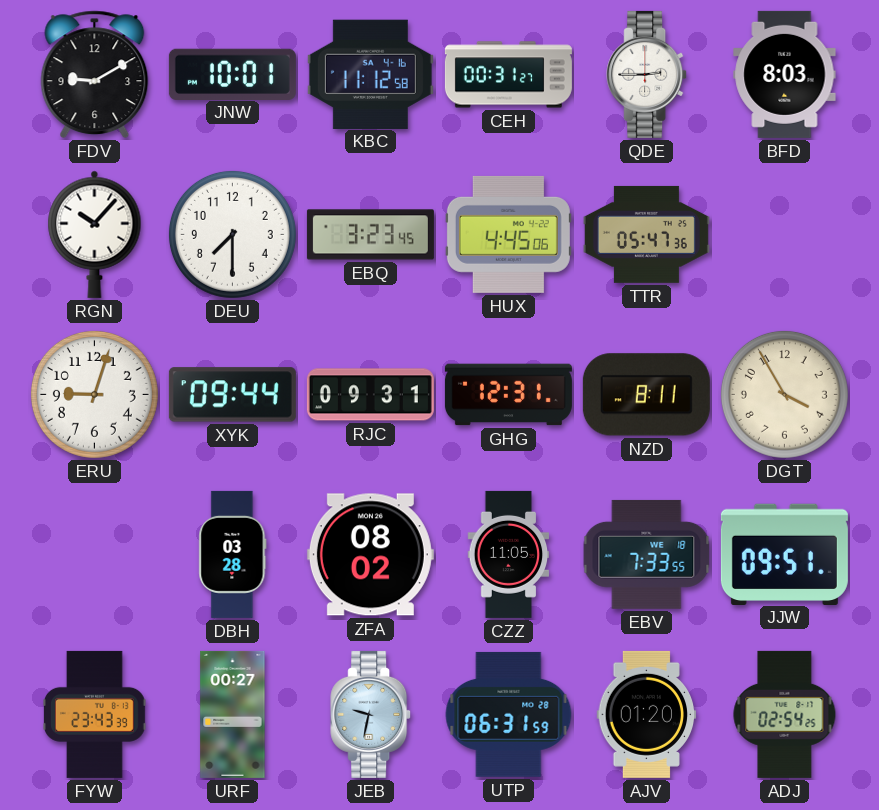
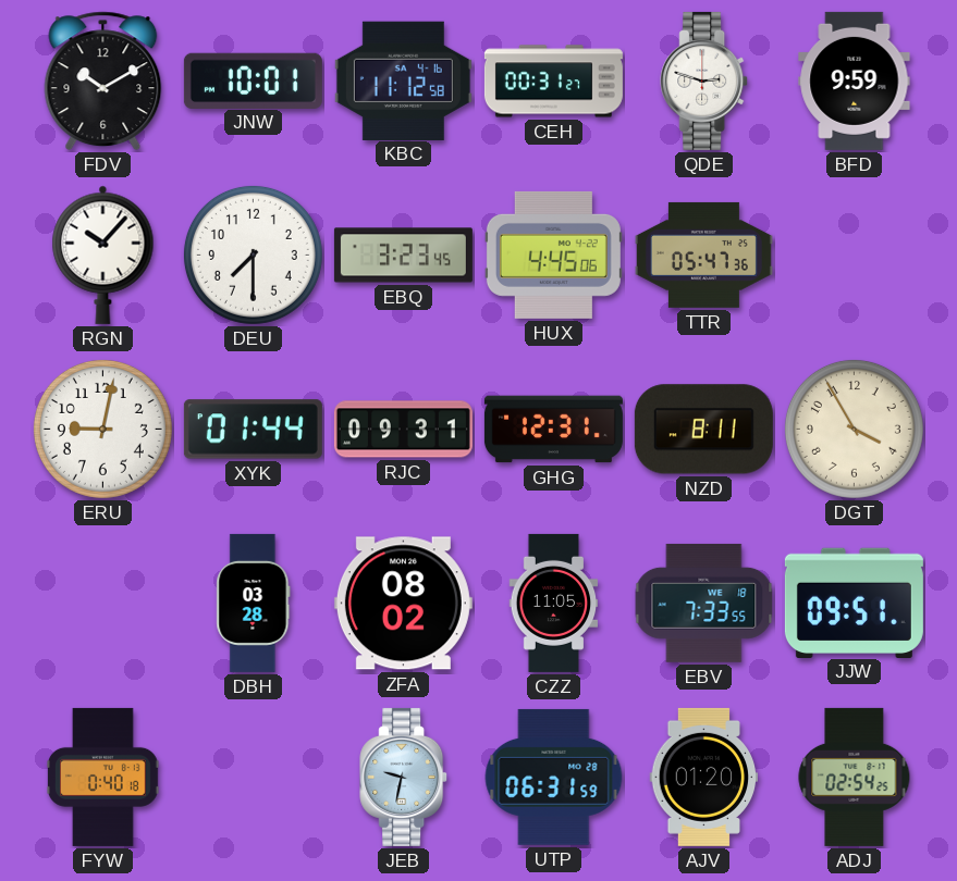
FDV: 9:10 -> 10:10
QDE: 2:45 -> 2:48
BFD: 8:03 -> 9:59
ERU: 9:03 -> 9:02
XYK: 09:44 -> 01:44
FYW: 23:43 -> 0:40
URF: 00:27 -> none
